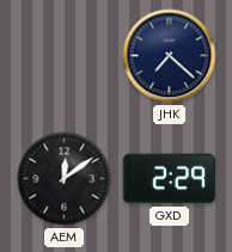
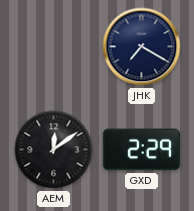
JHK: 7:22 -> 7:20
